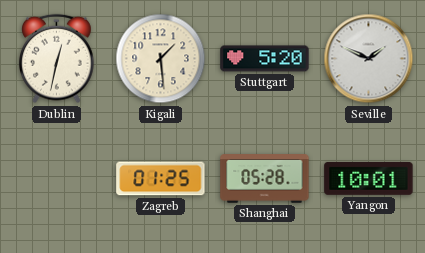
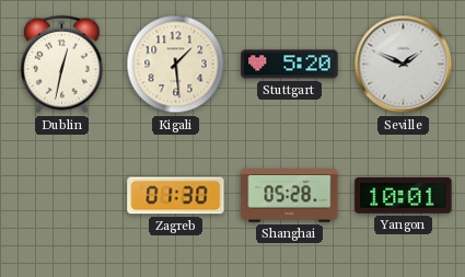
Zagreb: 01:25 -> 01:30
